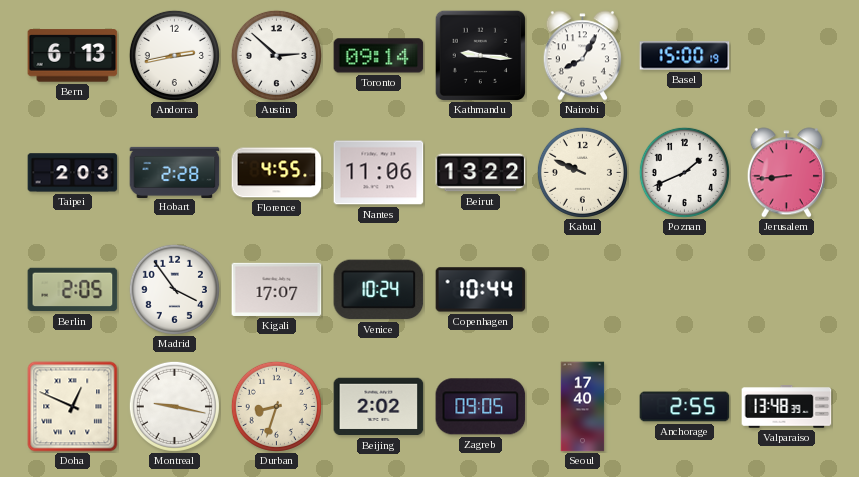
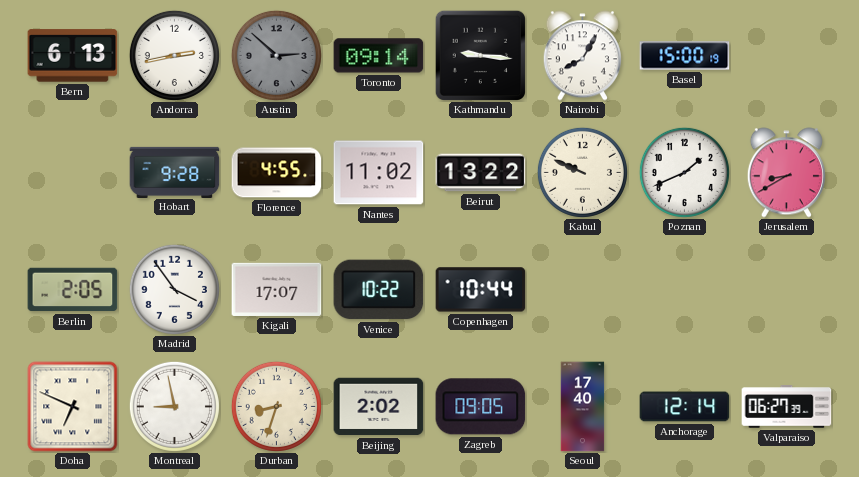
Austin dial: white -> grey
Taipei: 2:03 -> none
Hobart: 2:28 -> 9:28
Nantes: 11:06 -> 11:02
Jerusalem: 8:44 -> 8:40
Venice: 10:24 -> 10:22
Doha: 12:49 -> 6:49
Montreal: 9:17 -> 8:58
Anchorage: 2:55 -> 12:14
Valparaiso: 13:48 -> 06:27
